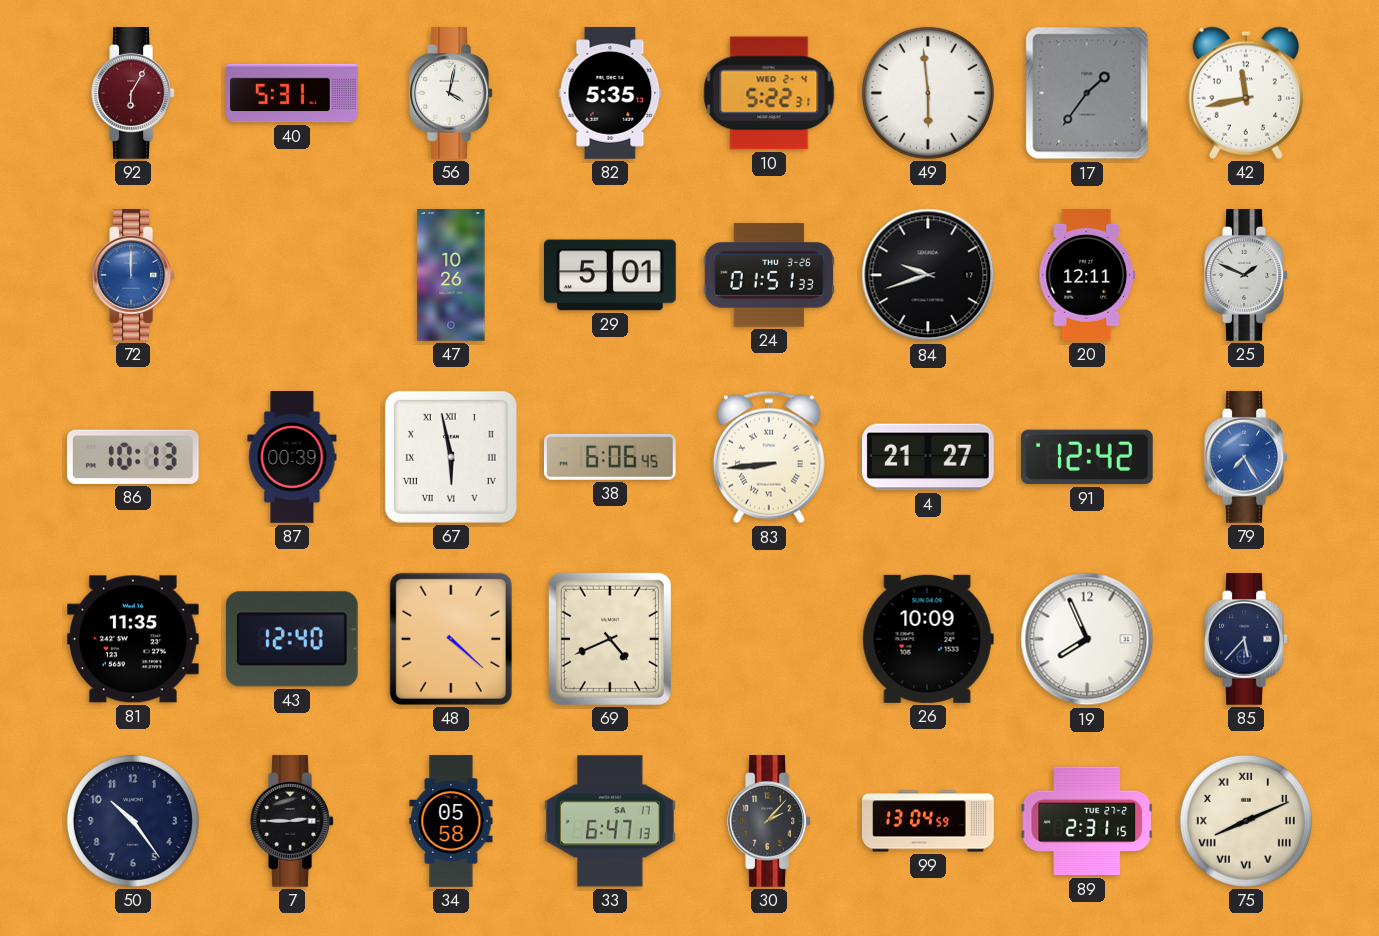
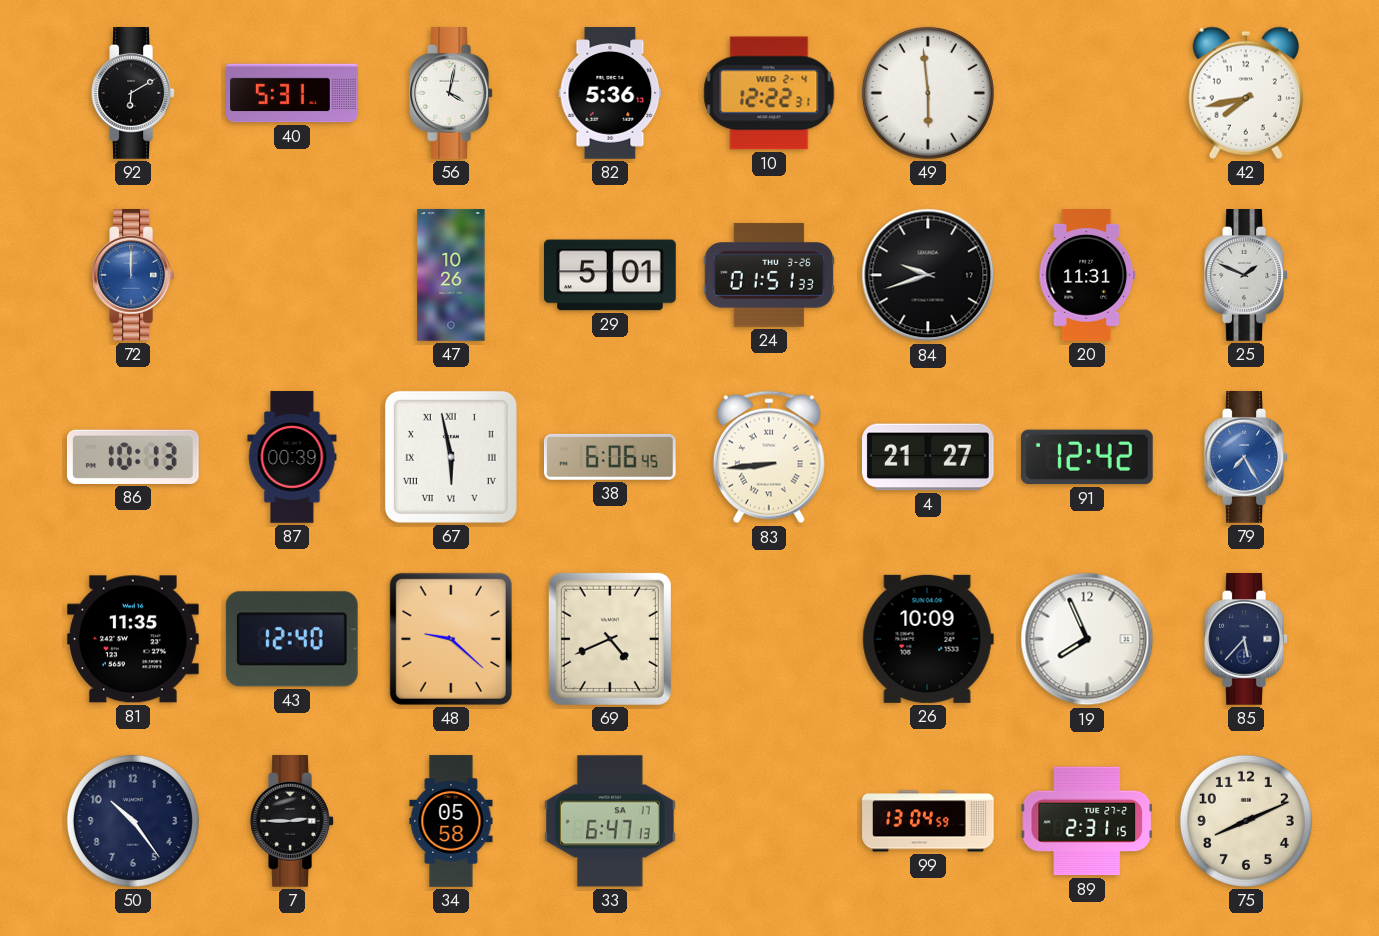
92: 6:05 -> 6:10
92 dial: burgundy -> black
82: 5:35 -> 5:36
10: 5:22 -> 12:22
17: 1:36 -> none
42: 11:43 -> 7:43
20: 12:11 -> 11:31
48: 4:22 -> 9:22
30: 2:07 -> none
75 numerals: Roman -> Arabic
